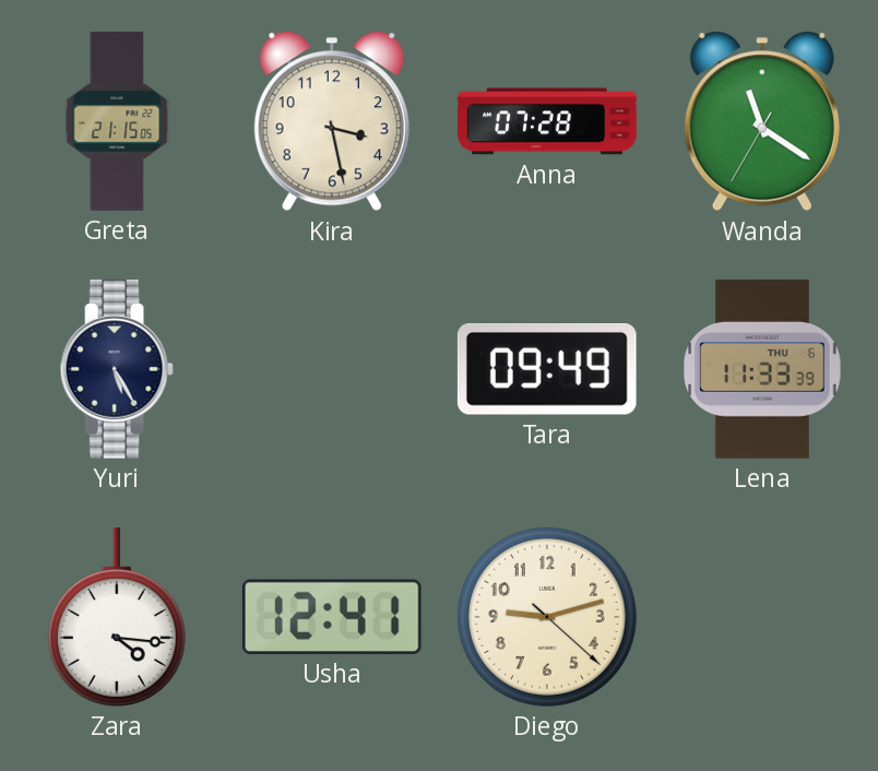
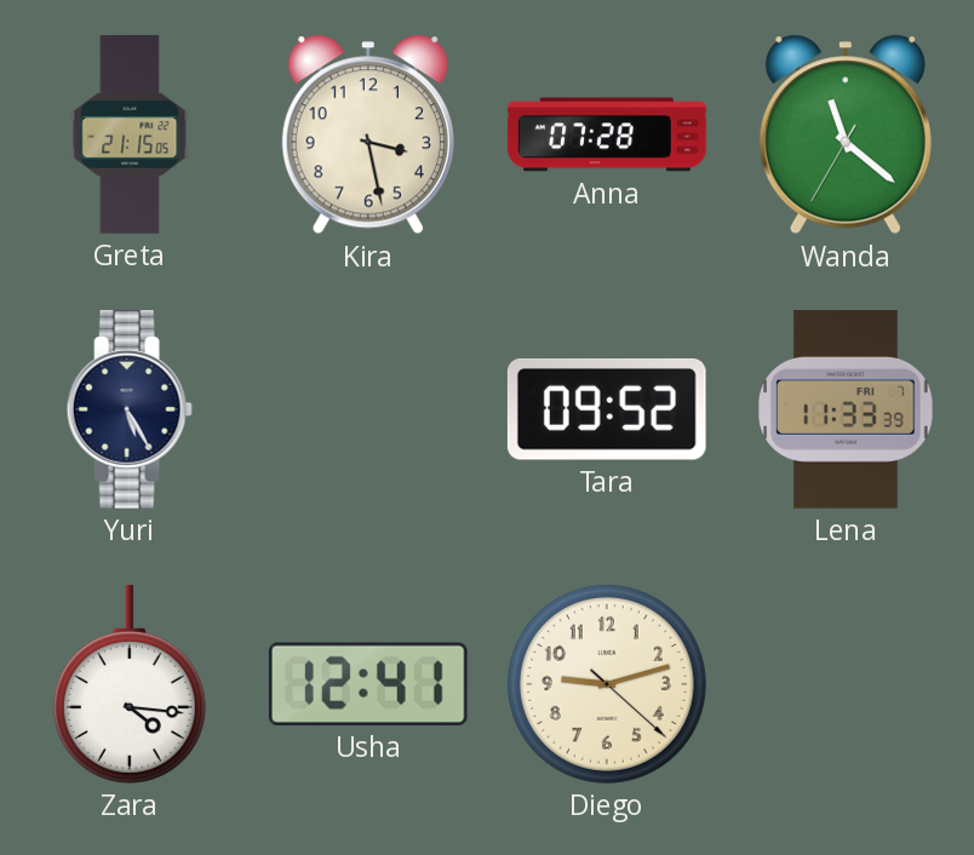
Wanda: 11:20 -> 11:21
Tara: 09:49 -> 09:52
Lena date: THU 6 -> FRI 7
